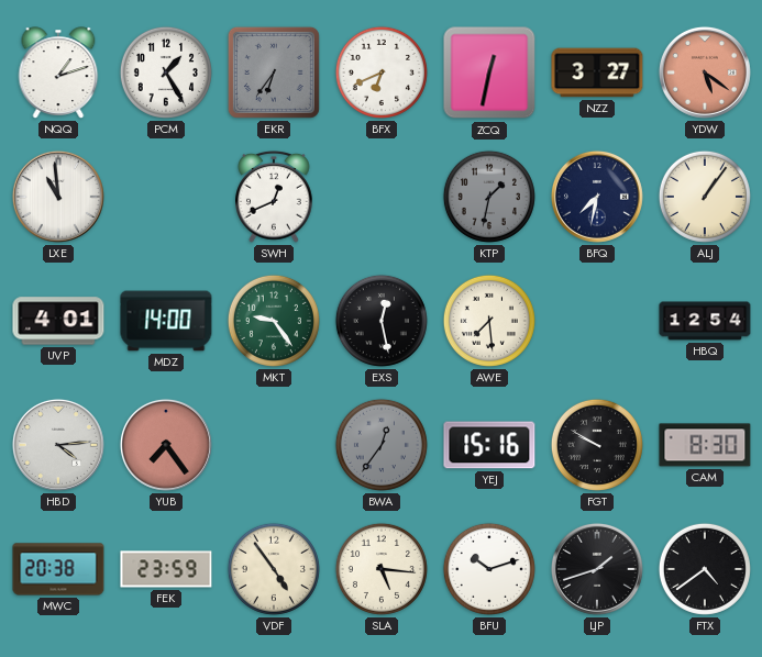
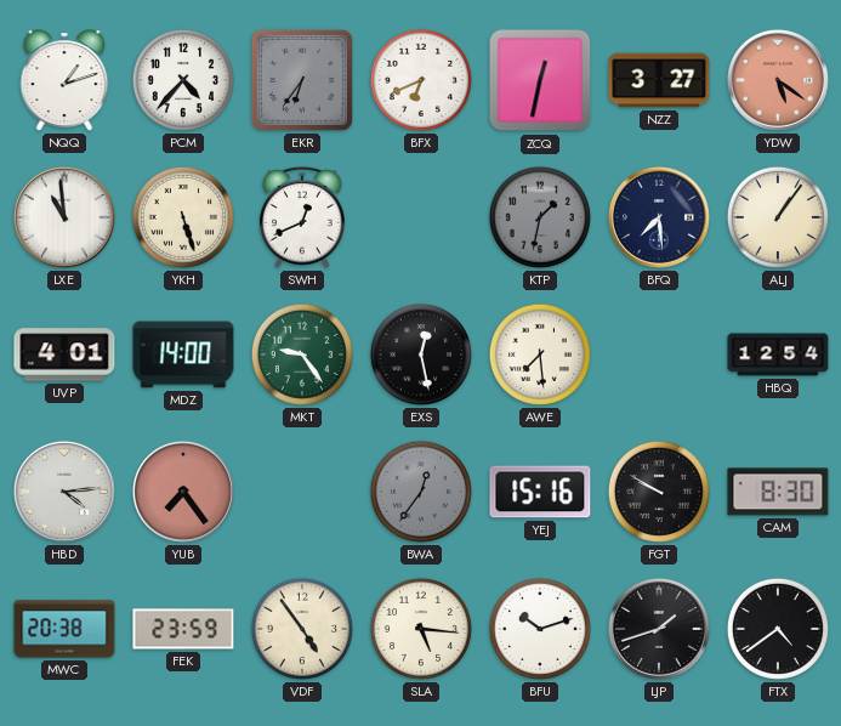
PCM: 1:25 -> 4:37
YKH: none -> 5:27
BFQ: 7:32 -> 7:29
